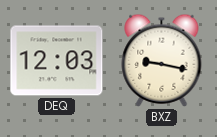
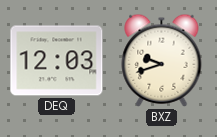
BXZ: 9:17 -> 9:42
